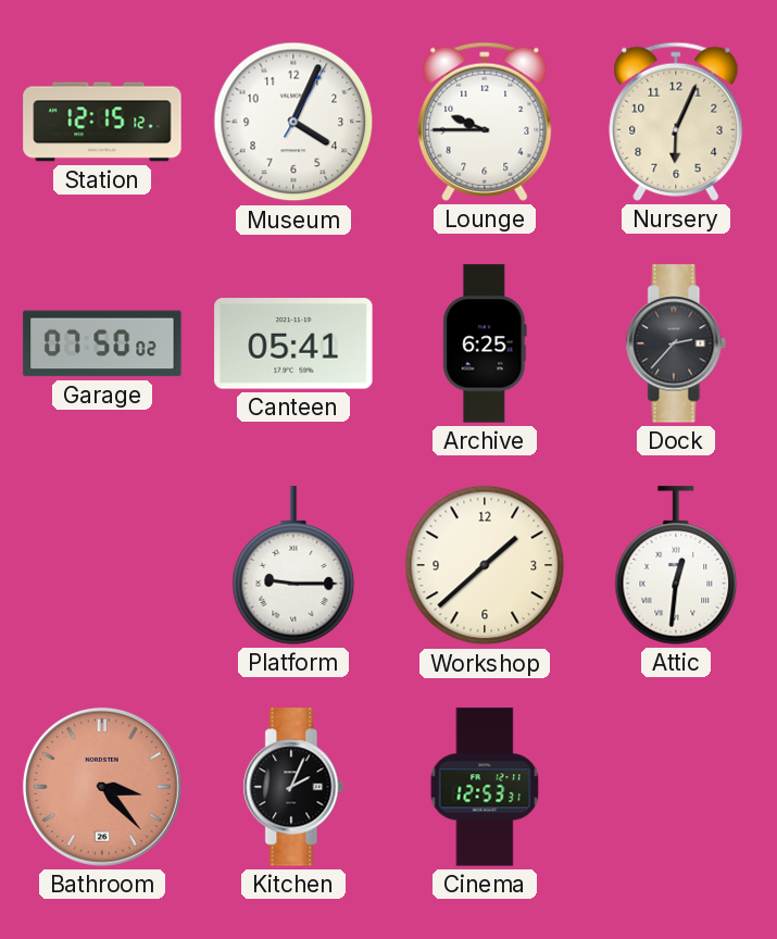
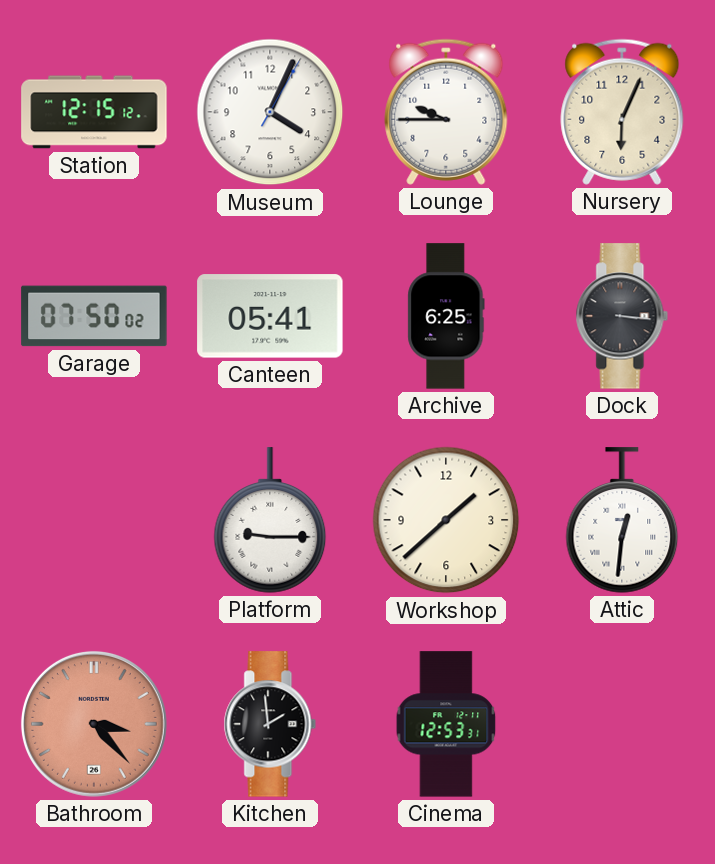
Dock: 2:37 -> 3:16
Kitchen: 2:04 -> 1:59
